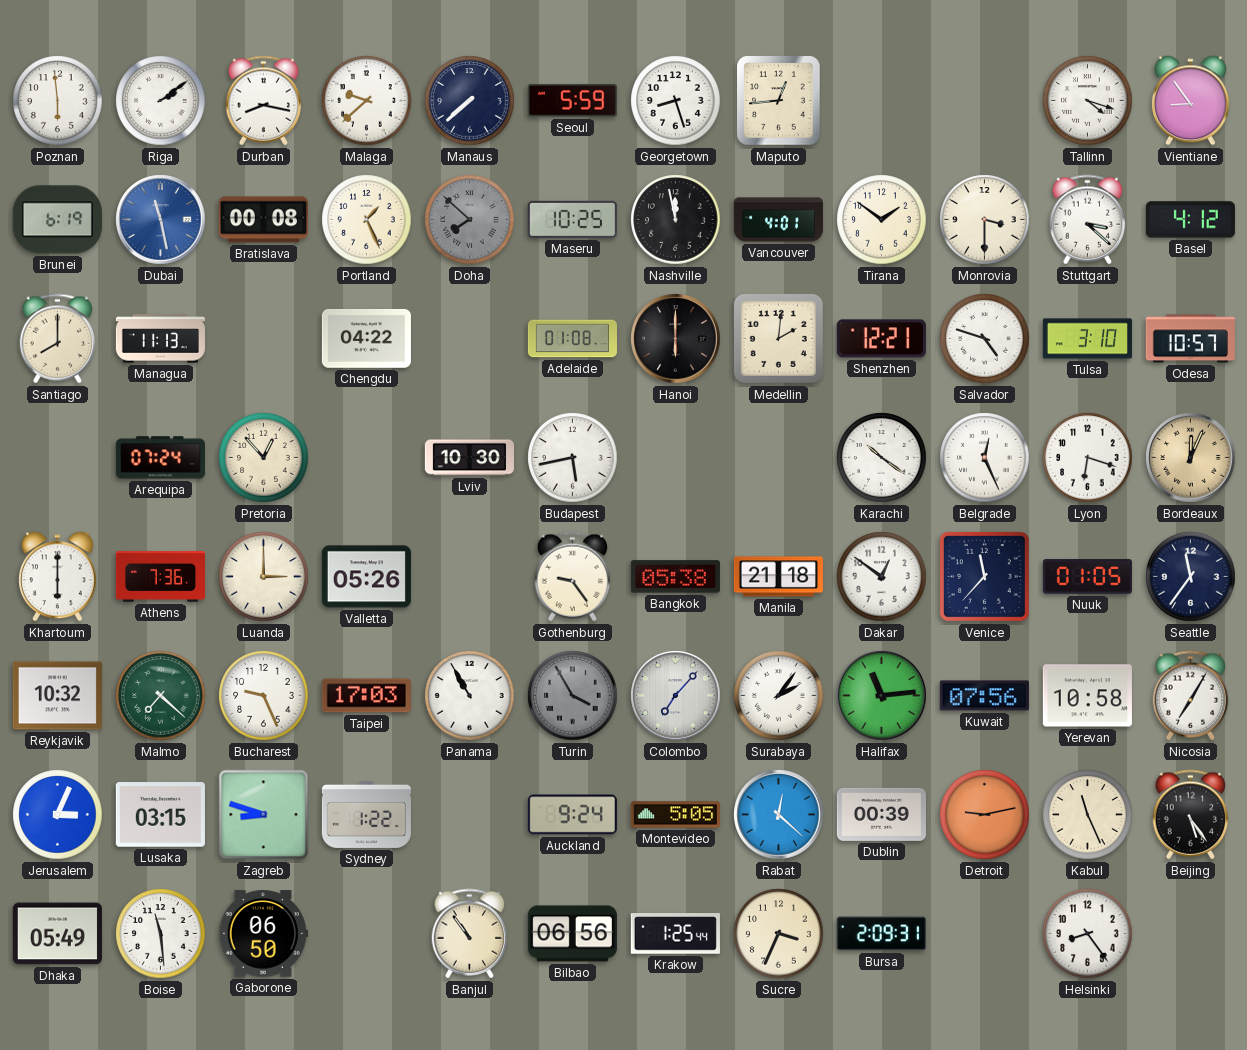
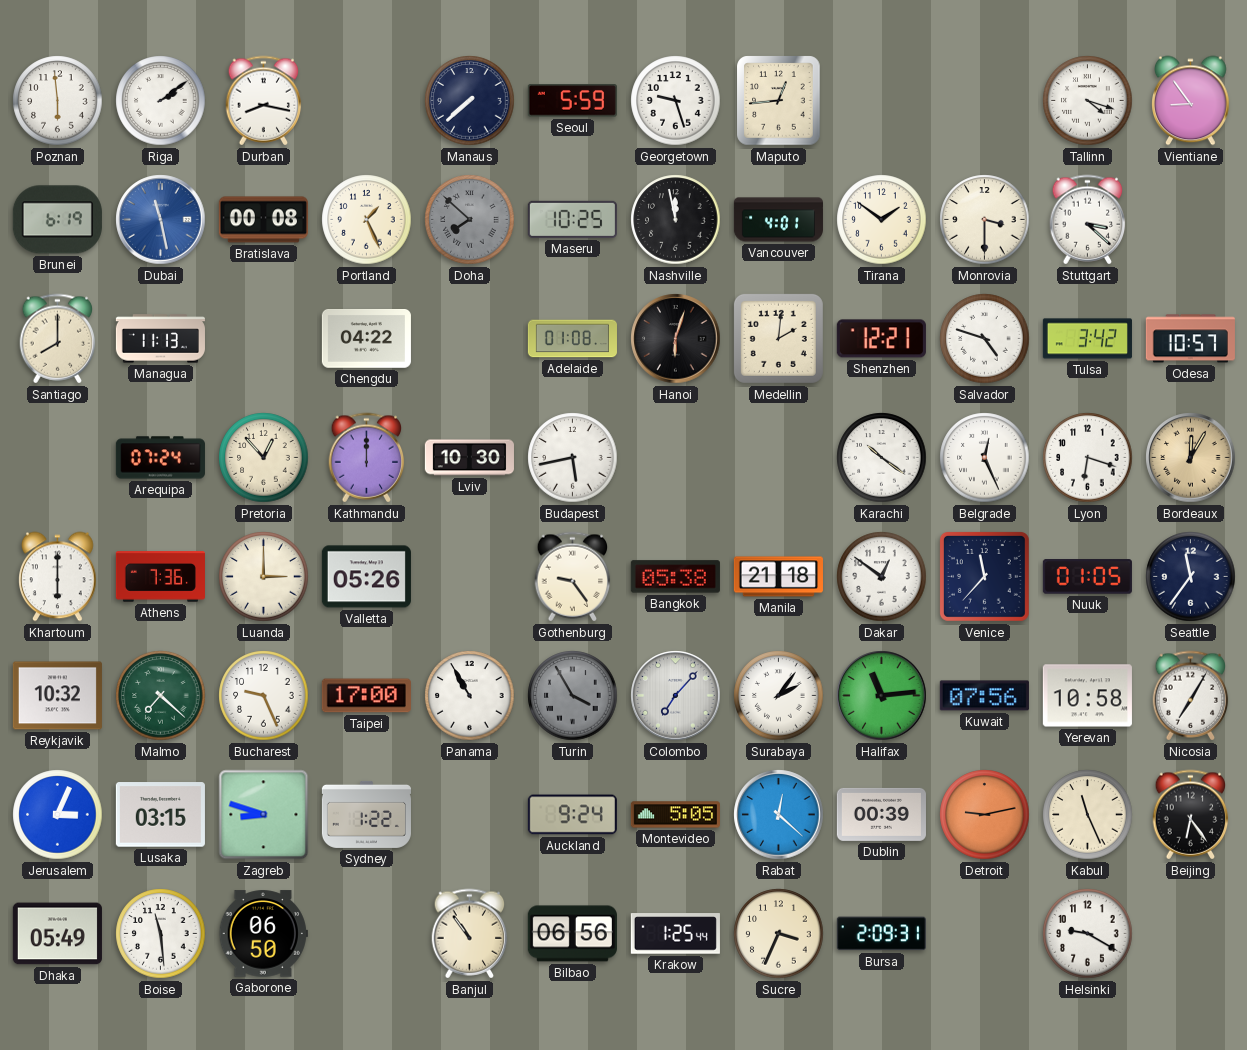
Malaga: 9:38 -> none
Georgetown: 8:27 -> 9:27
Basel: 4:12 -> none
Hanoi: 6:00 -> 6:03
Tulsa: 3:10 -> 3:42
Kathmandu: none -> 12:00
Bordeaux: 12:04 -> 12:05
Taipei: 17:03 -> 17:00
Beijing: 5:24 -> 6:24
Helsinki: 8:24 -> 9:20
